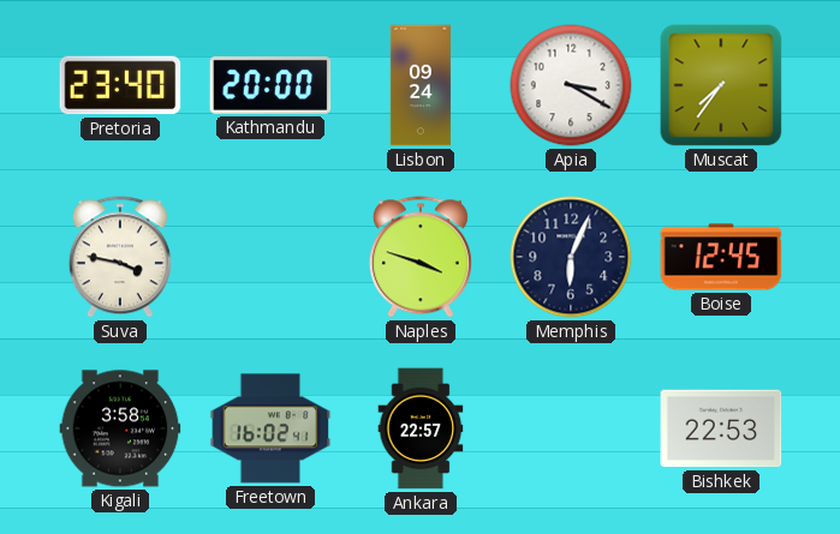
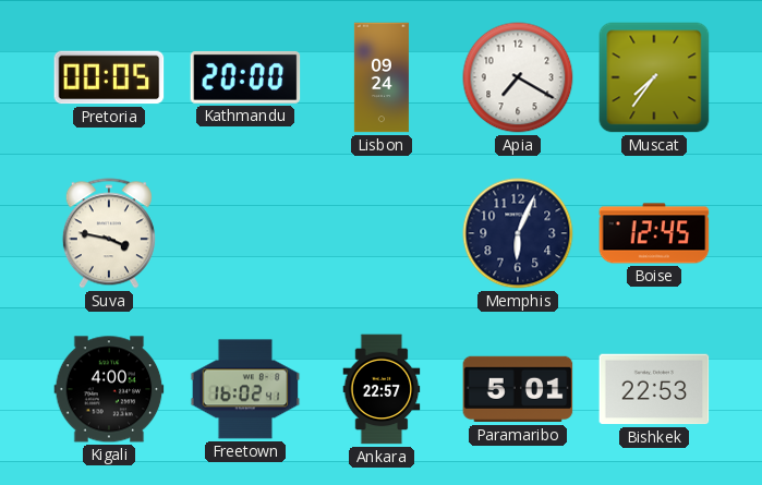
Pretoria: 23:40 -> 00:05
Apia: 3:20 -> 7:20
Naples: 3:48 -> none
Kigali: 3:58 -> 4:00
Paramaribo: none -> 5:01
